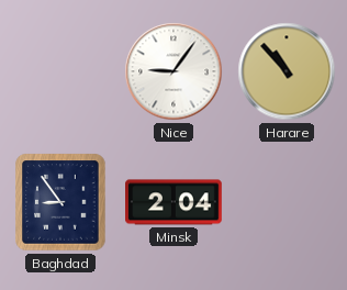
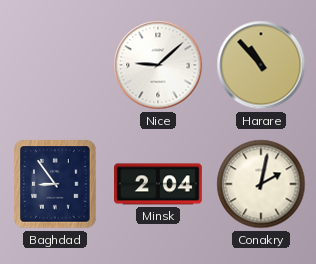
Nice: 9:06 -> 9:08
Conakry: none -> 2:02
